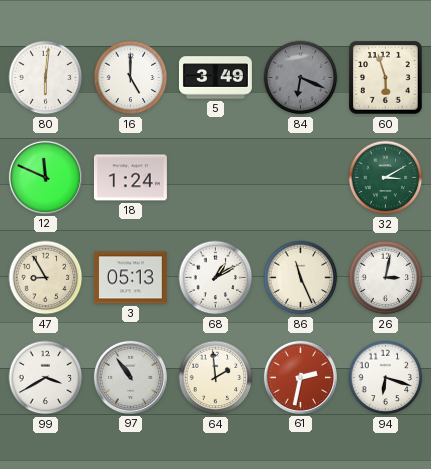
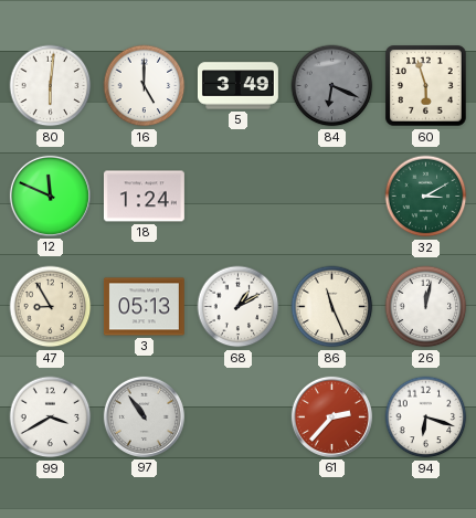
26: 3:02 -> 12:02
64: 1:59 -> none
61: 2:32 -> 2:37
